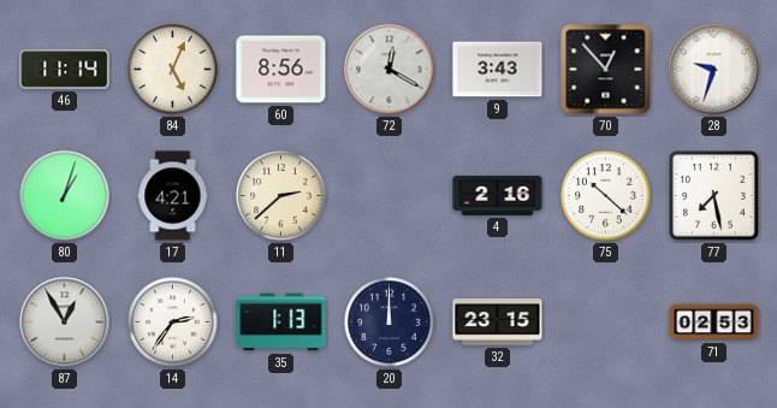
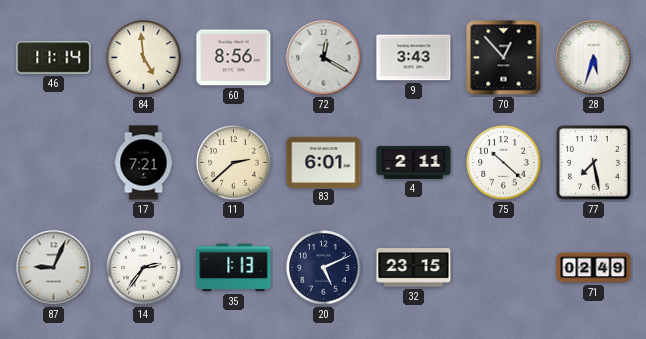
84: 5:04 -> 4:59
28: 9:33 -> 5:33
80: 1:03 -> none
17: 4:21 -> 7:21
83: none -> 6:01
4: 2:16 -> 2:11
87: 12:55 -> 9:04
20: 12:00 -> 5:11
71: 02:53 -> 02:49
